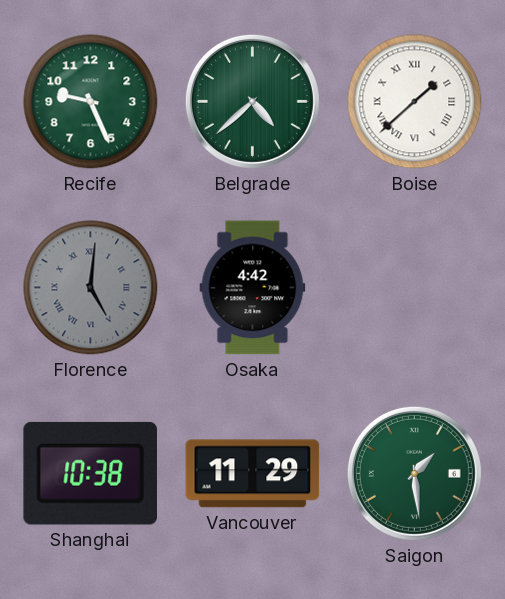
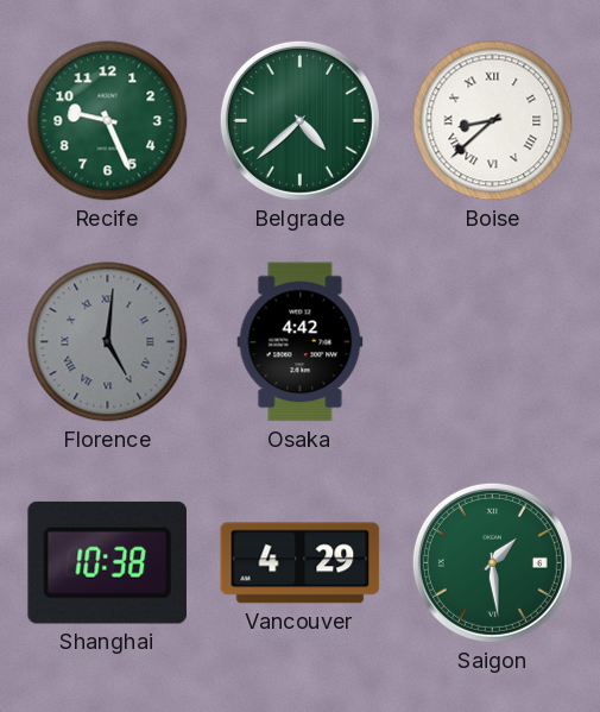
Boise: 1:38 -> 8:38
Vancouver: 11:29 -> 4:29
